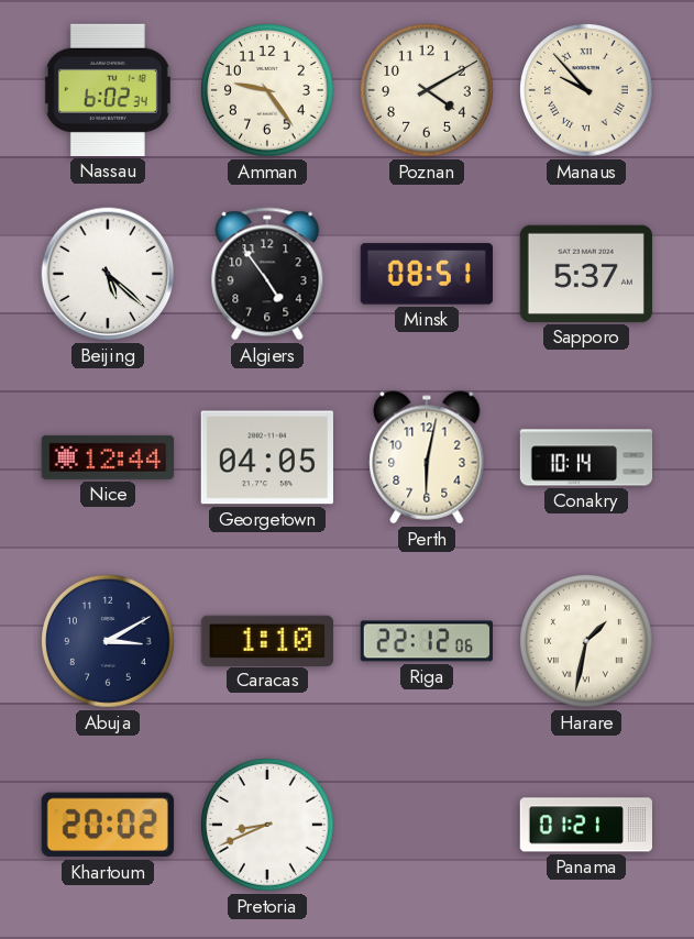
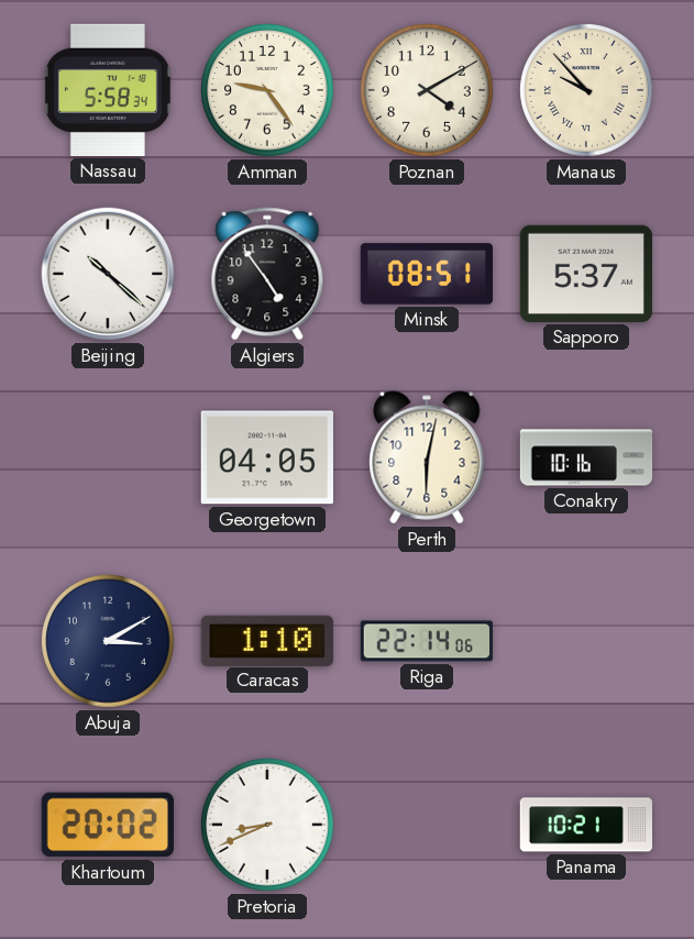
Nassau: 6:02 -> 5:58
Beijing: 5:22 -> 10:22
Nice: 12:44 -> none
Conakry: 10:14 -> 10:16
Riga: 22:12 -> 22:14
Harare: 1:32 -> none
Panama: 01:21 -> 10:21
